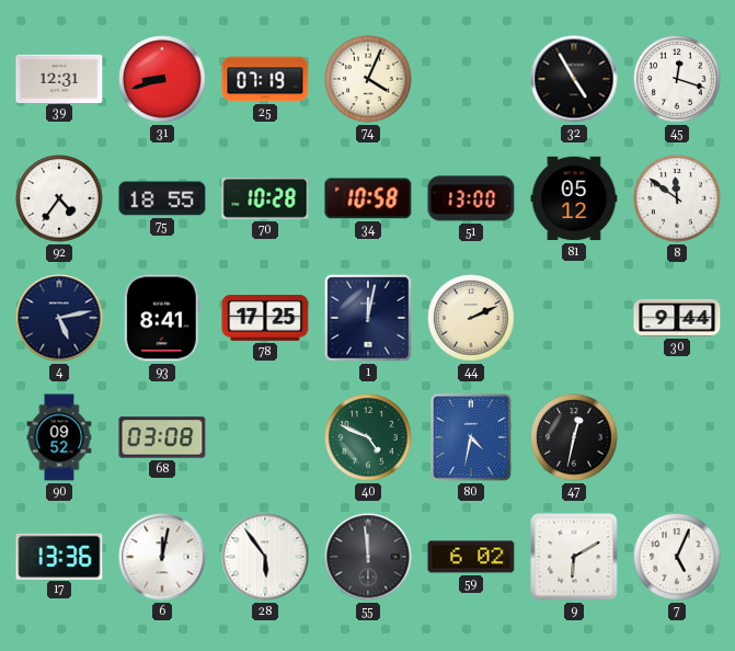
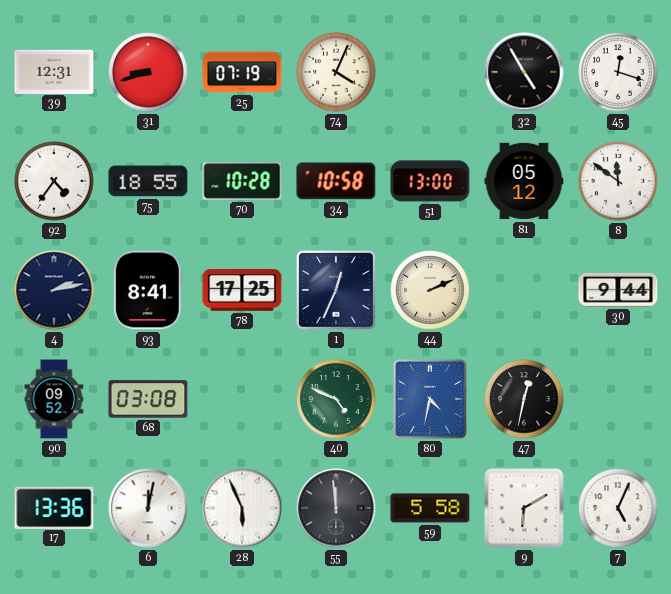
4: 5:13 -> 2:13
1: 12:02 -> 12:34
28: 5:54 -> 5:56
59: 6:02 -> 5:58
